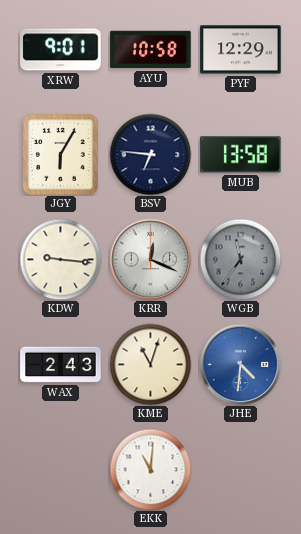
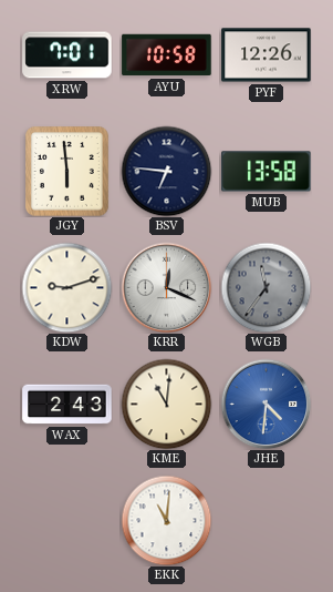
XRW: 9:01 -> 7:01
PYF: 12:29 -> 12:26
JGY: 6:05 -> 5:59
KDW: 9:16 -> 9:12
KME: 11:03 -> 11:01
